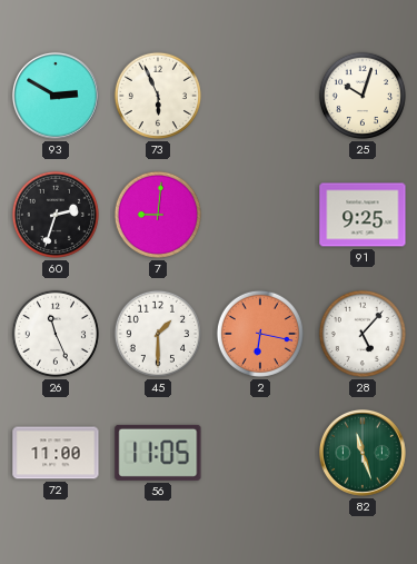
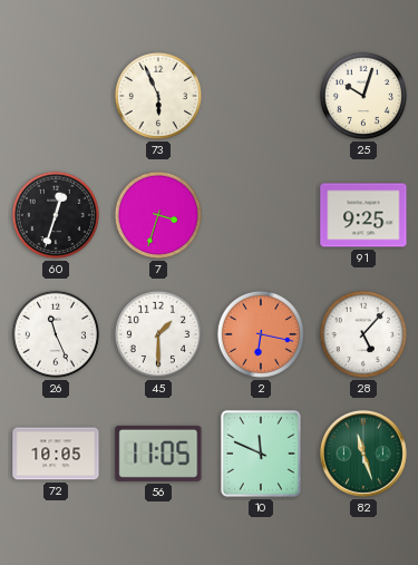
93: 2:50 -> none
60: 2:33 -> 12:33
7: 9:01 -> 3:33
72: 11:00 -> 10:05
10: none -> 11:49
